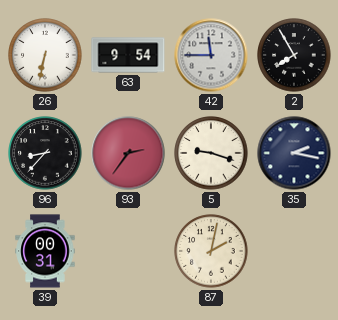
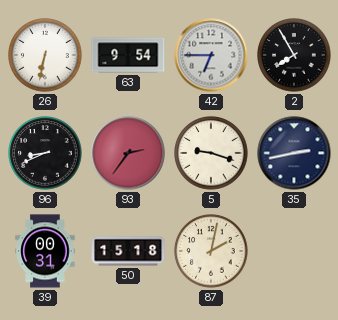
42: 11:45 -> 6:45
96: 8:37 -> 8:41
35: 2:17 -> 2:43
50: none -> 15:18
